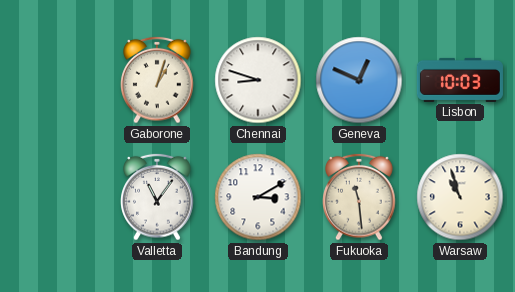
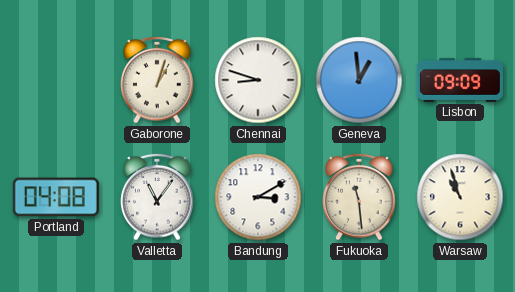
Geneva: 12:49 -> 12:59
Lisbon: 10:03 -> 09:09
Portland: none -> 04:08
